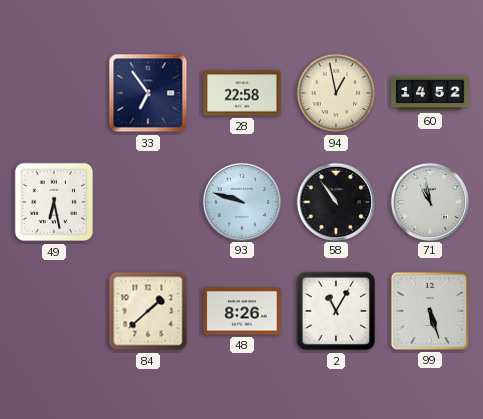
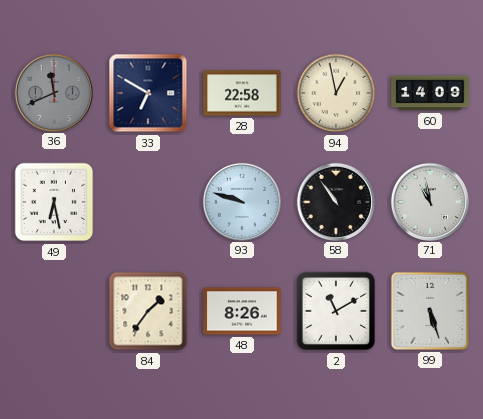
36: none -> 11:41
33: 6:54 -> 6:50
60: 14:52 -> 14:09
84: 1:38 -> 1:36
2: 11:05 -> 11:10
